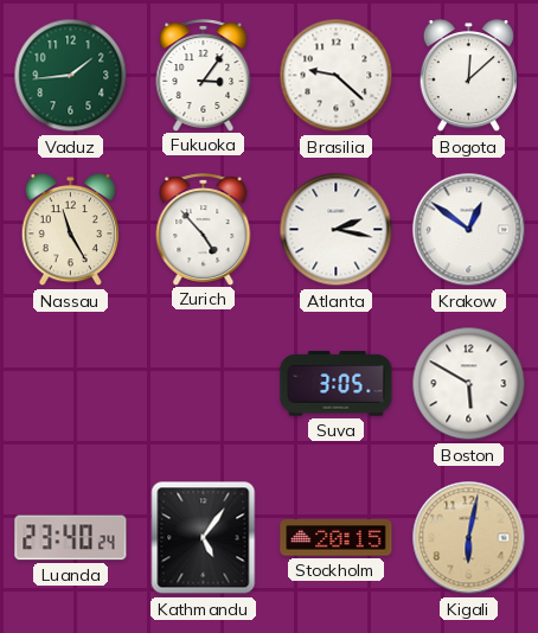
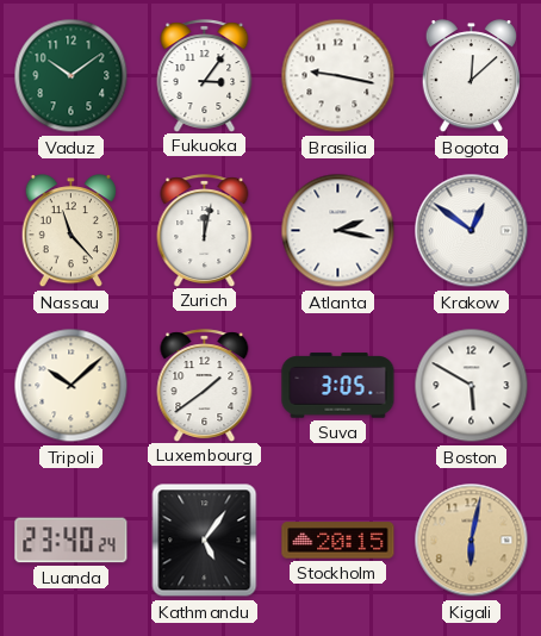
Vaduz: 1:44 -> 10:09
Brasilia: 9:22 -> 9:17
Nassau: 11:25 -> 11:23
Zurich: 4:53 -> 12:02
Tripoli: none -> 10:08
Luxembourg: none -> 1:39
